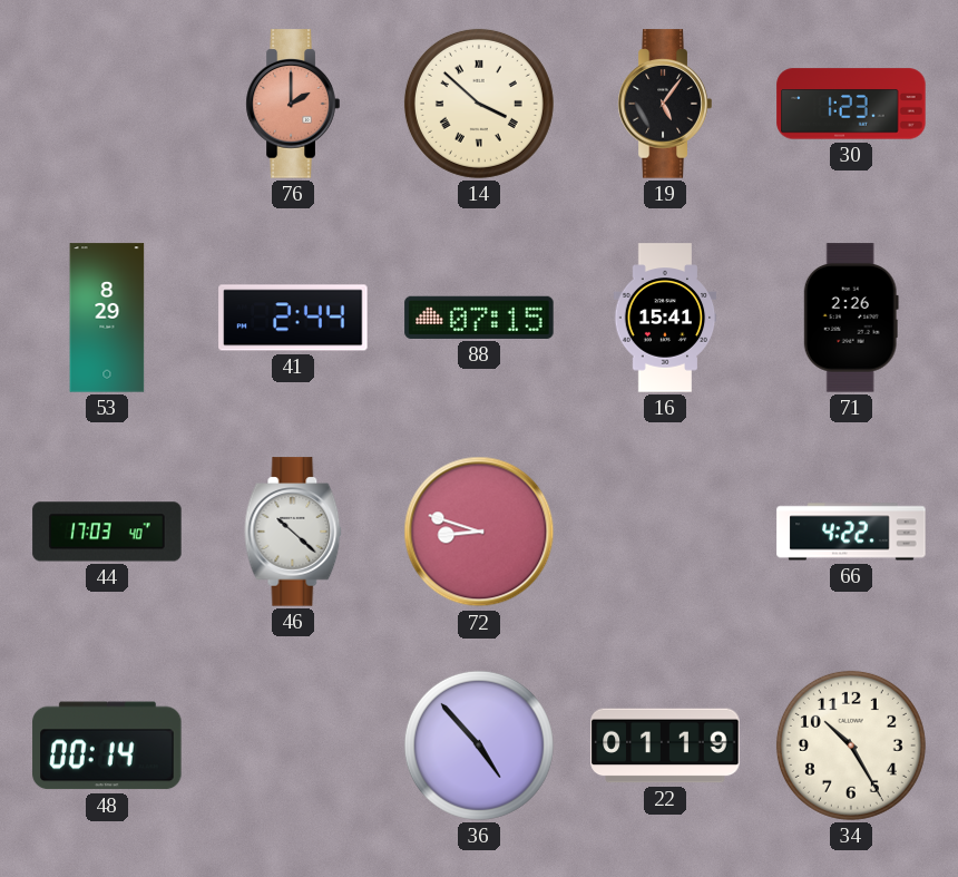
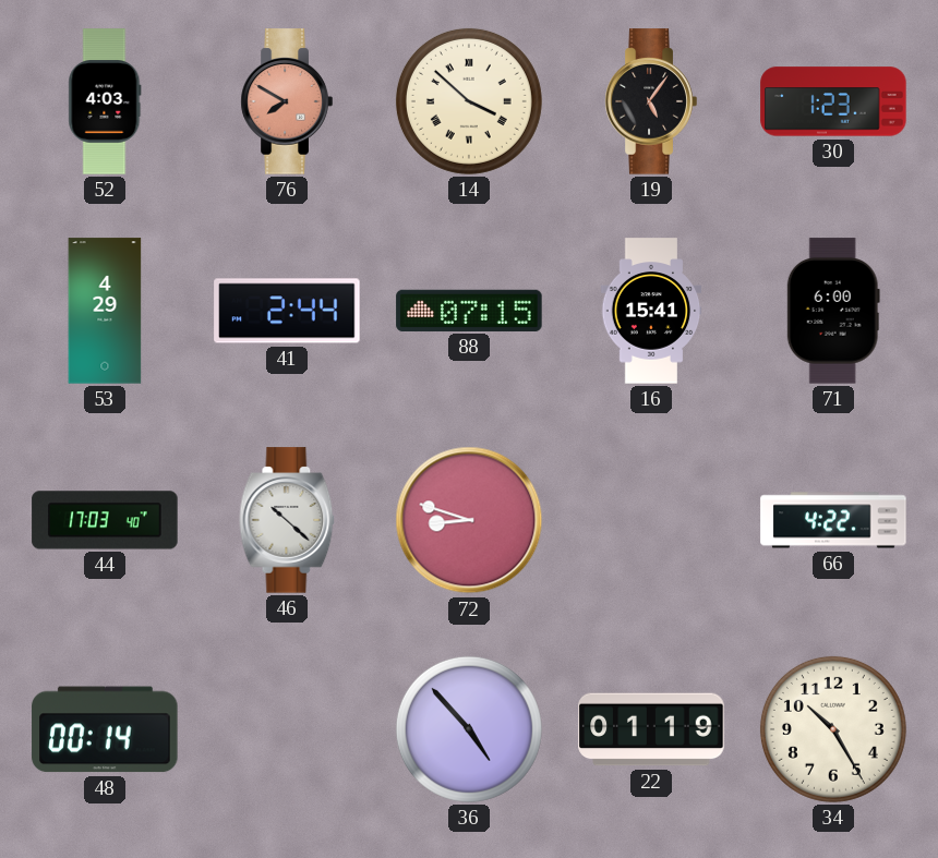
52: none -> 4:03
76: 2:00 -> 7:50
53: 8:29 -> 4:29
71: 2:26 -> 6:00
